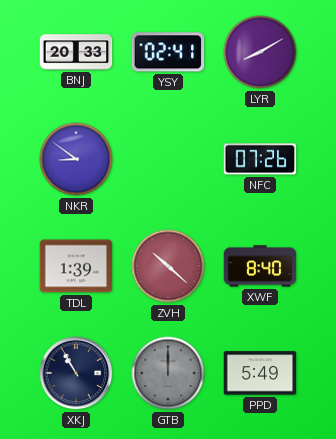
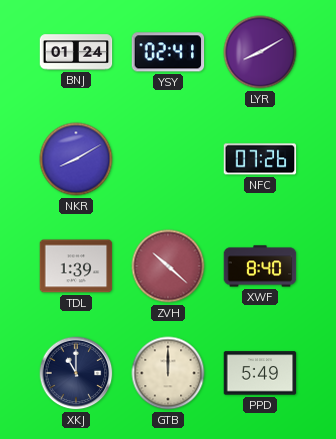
BNJ: 20:33 -> 01:24
NKR: 8:51 -> 8:10
XKJ: 10:55 -> 11:00
GTB dial: grey -> cream
